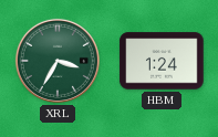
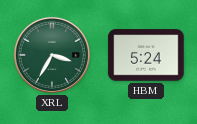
HBM: 1:24 -> 5:24
